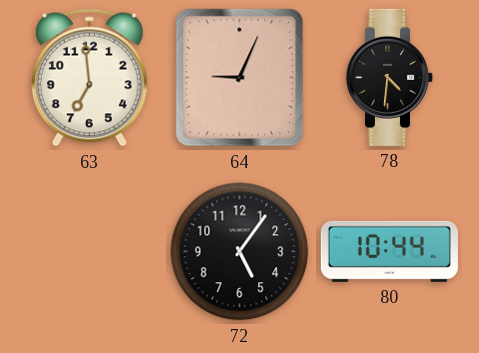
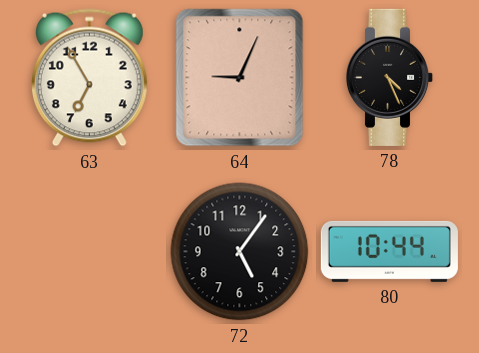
63: 6:59 -> 6:55
78: 4:31 -> 4:26
